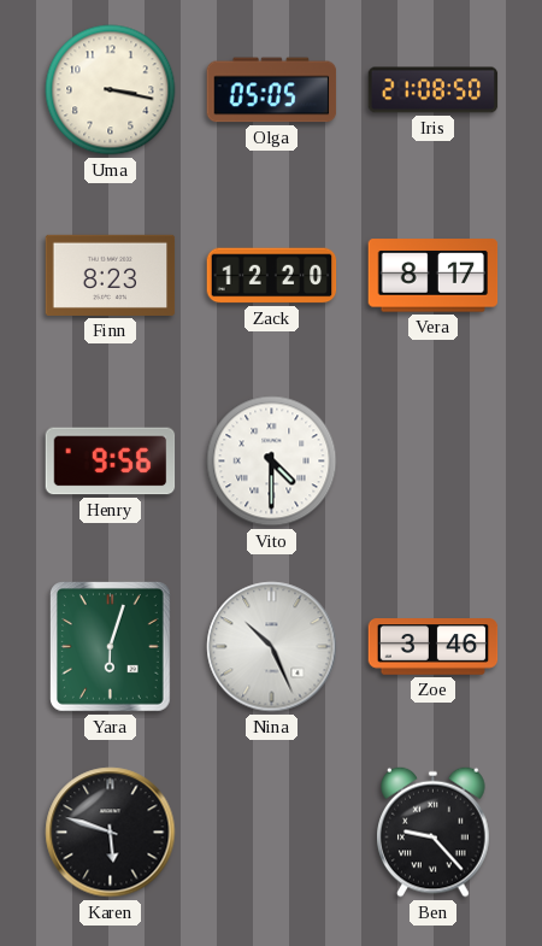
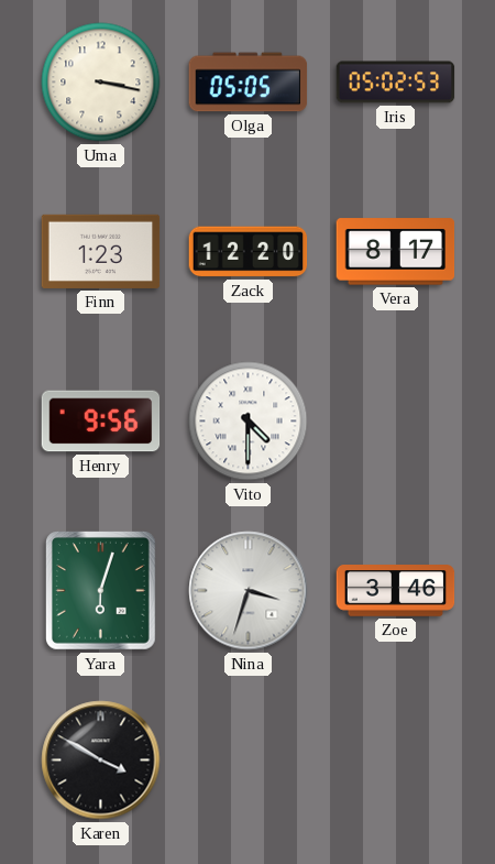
Iris: 21:08 -> 05:02
Finn: 8:23 -> 1:23
Nina: 10:26 -> 3:33
Karen: 5:48 -> 3:50
Ben: 9:23 -> none
